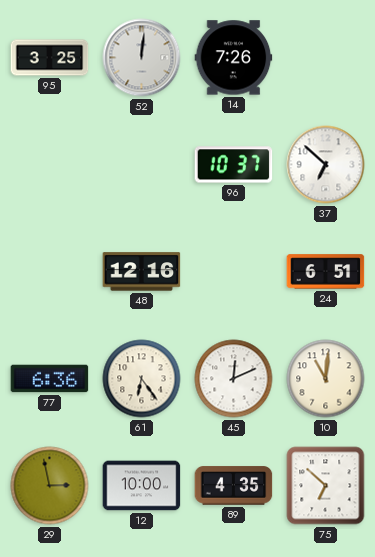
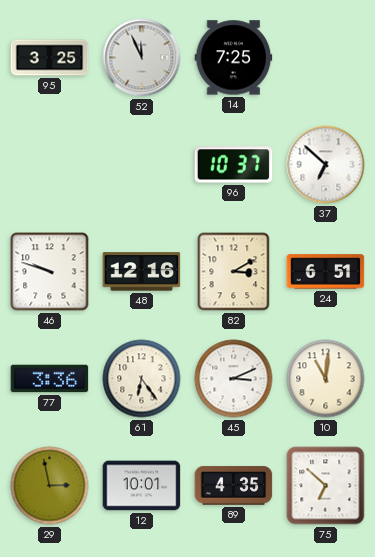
52: 12:01 -> 11:56
14: 7:26 -> 7:25
46: none -> 9:48
82: none -> 3:10
77: 6:36 -> 3:36
45: 12:11 -> 3:11
12: 10:00 -> 10:01
